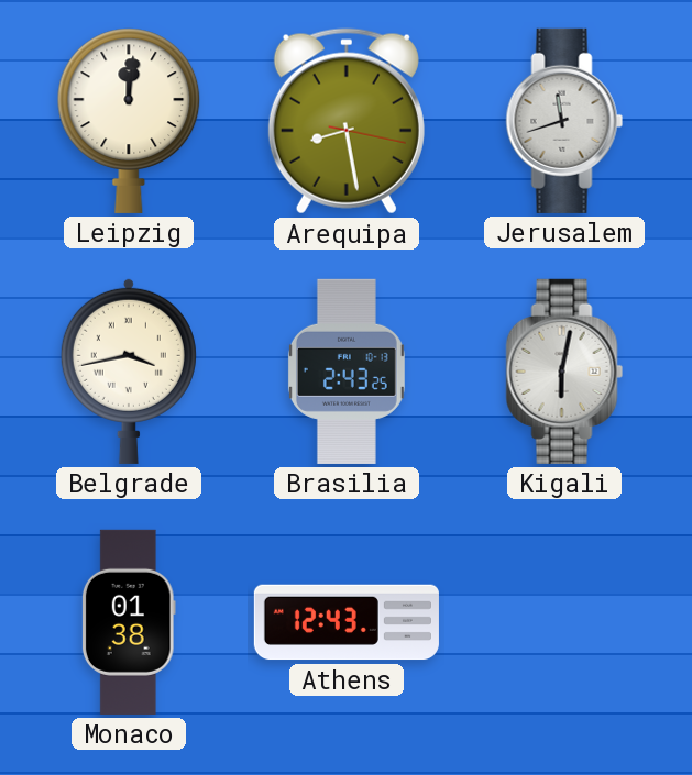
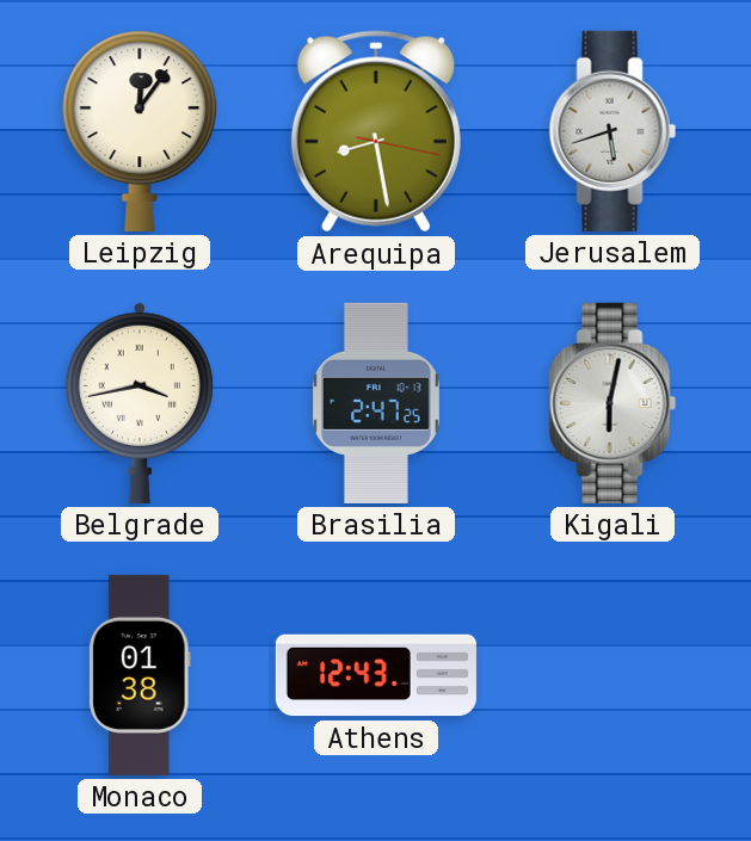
Leipzig: 12:01 -> 12:06
Jerusalem: 11:42 -> 5:42
Brasilia: 2:43 -> 2:47
